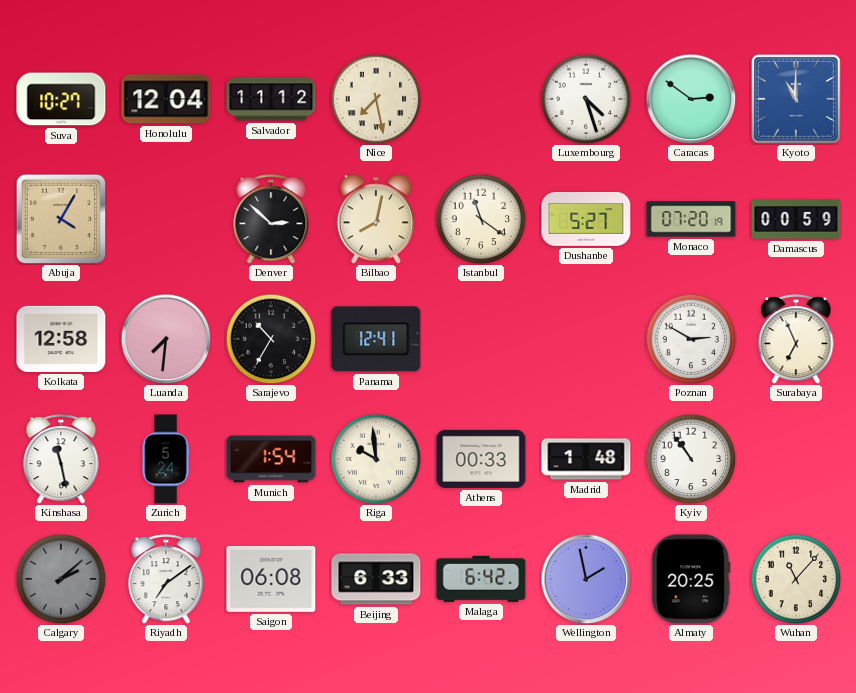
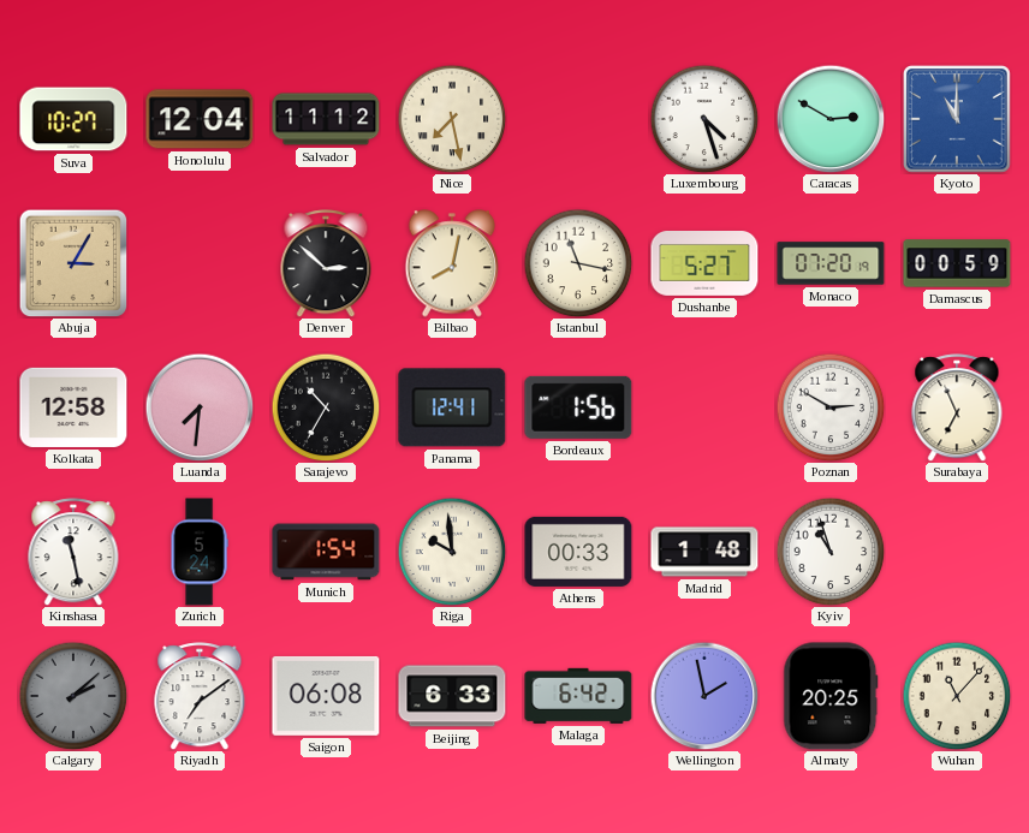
Caracas: 2:51 -> 2:50
Abuja: 4:05 -> 3:05
Istanbul: 11:21 -> 11:17
Bordeaux: none -> 1:56
Kyiv: 10:54 -> 10:57
